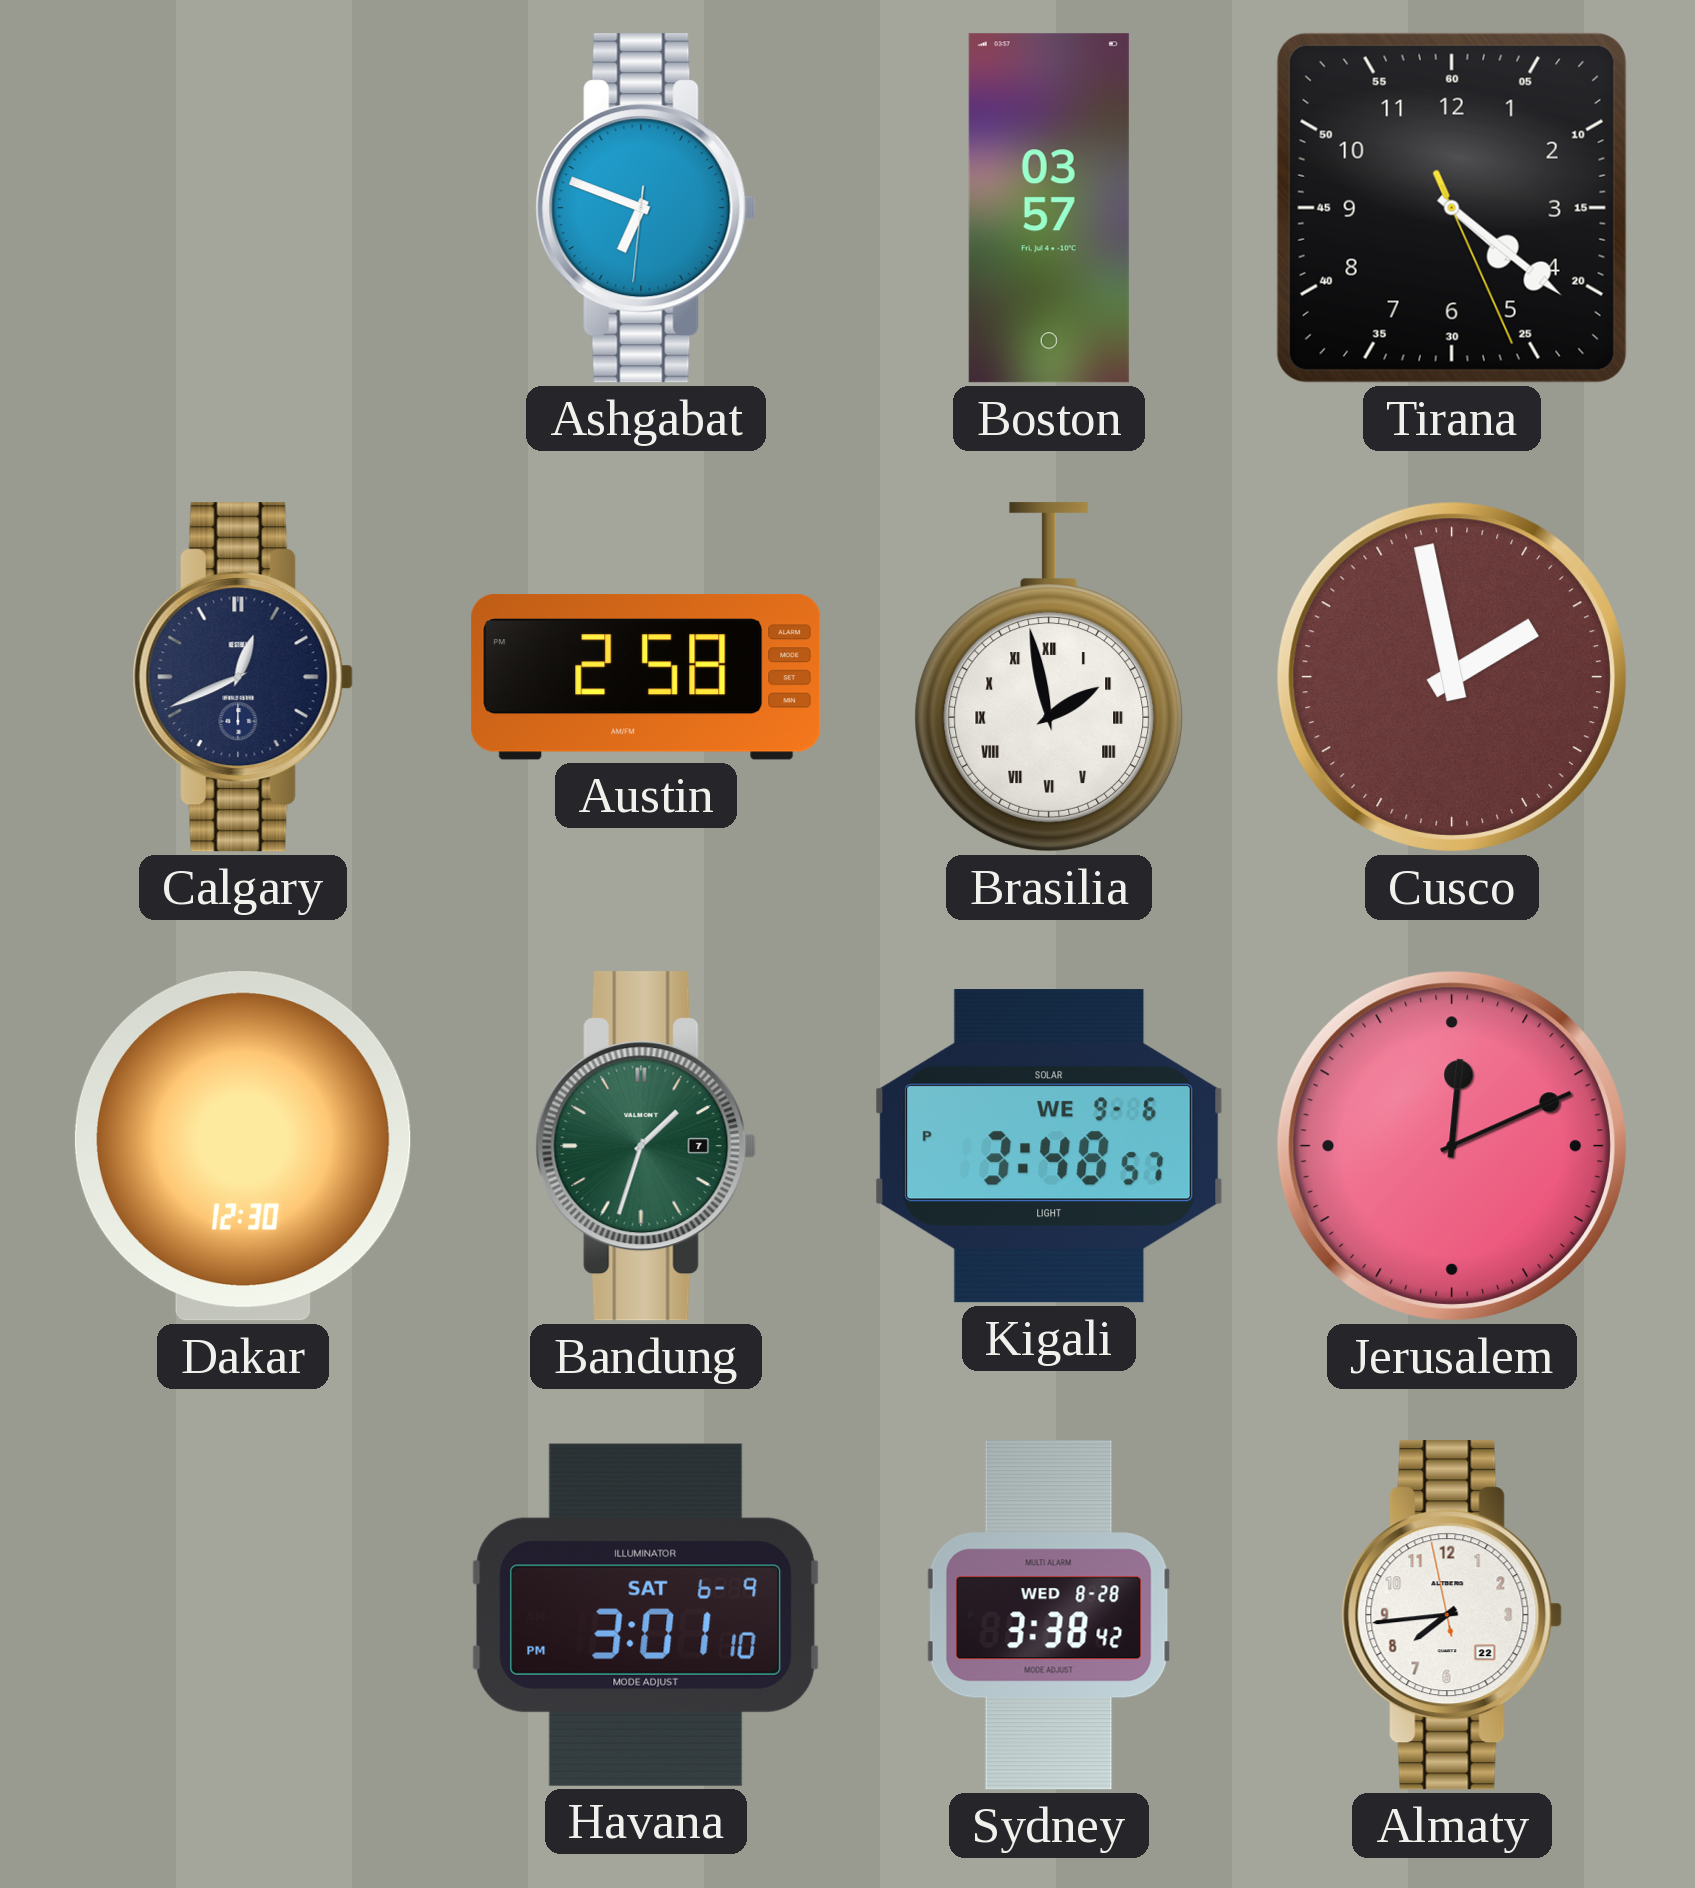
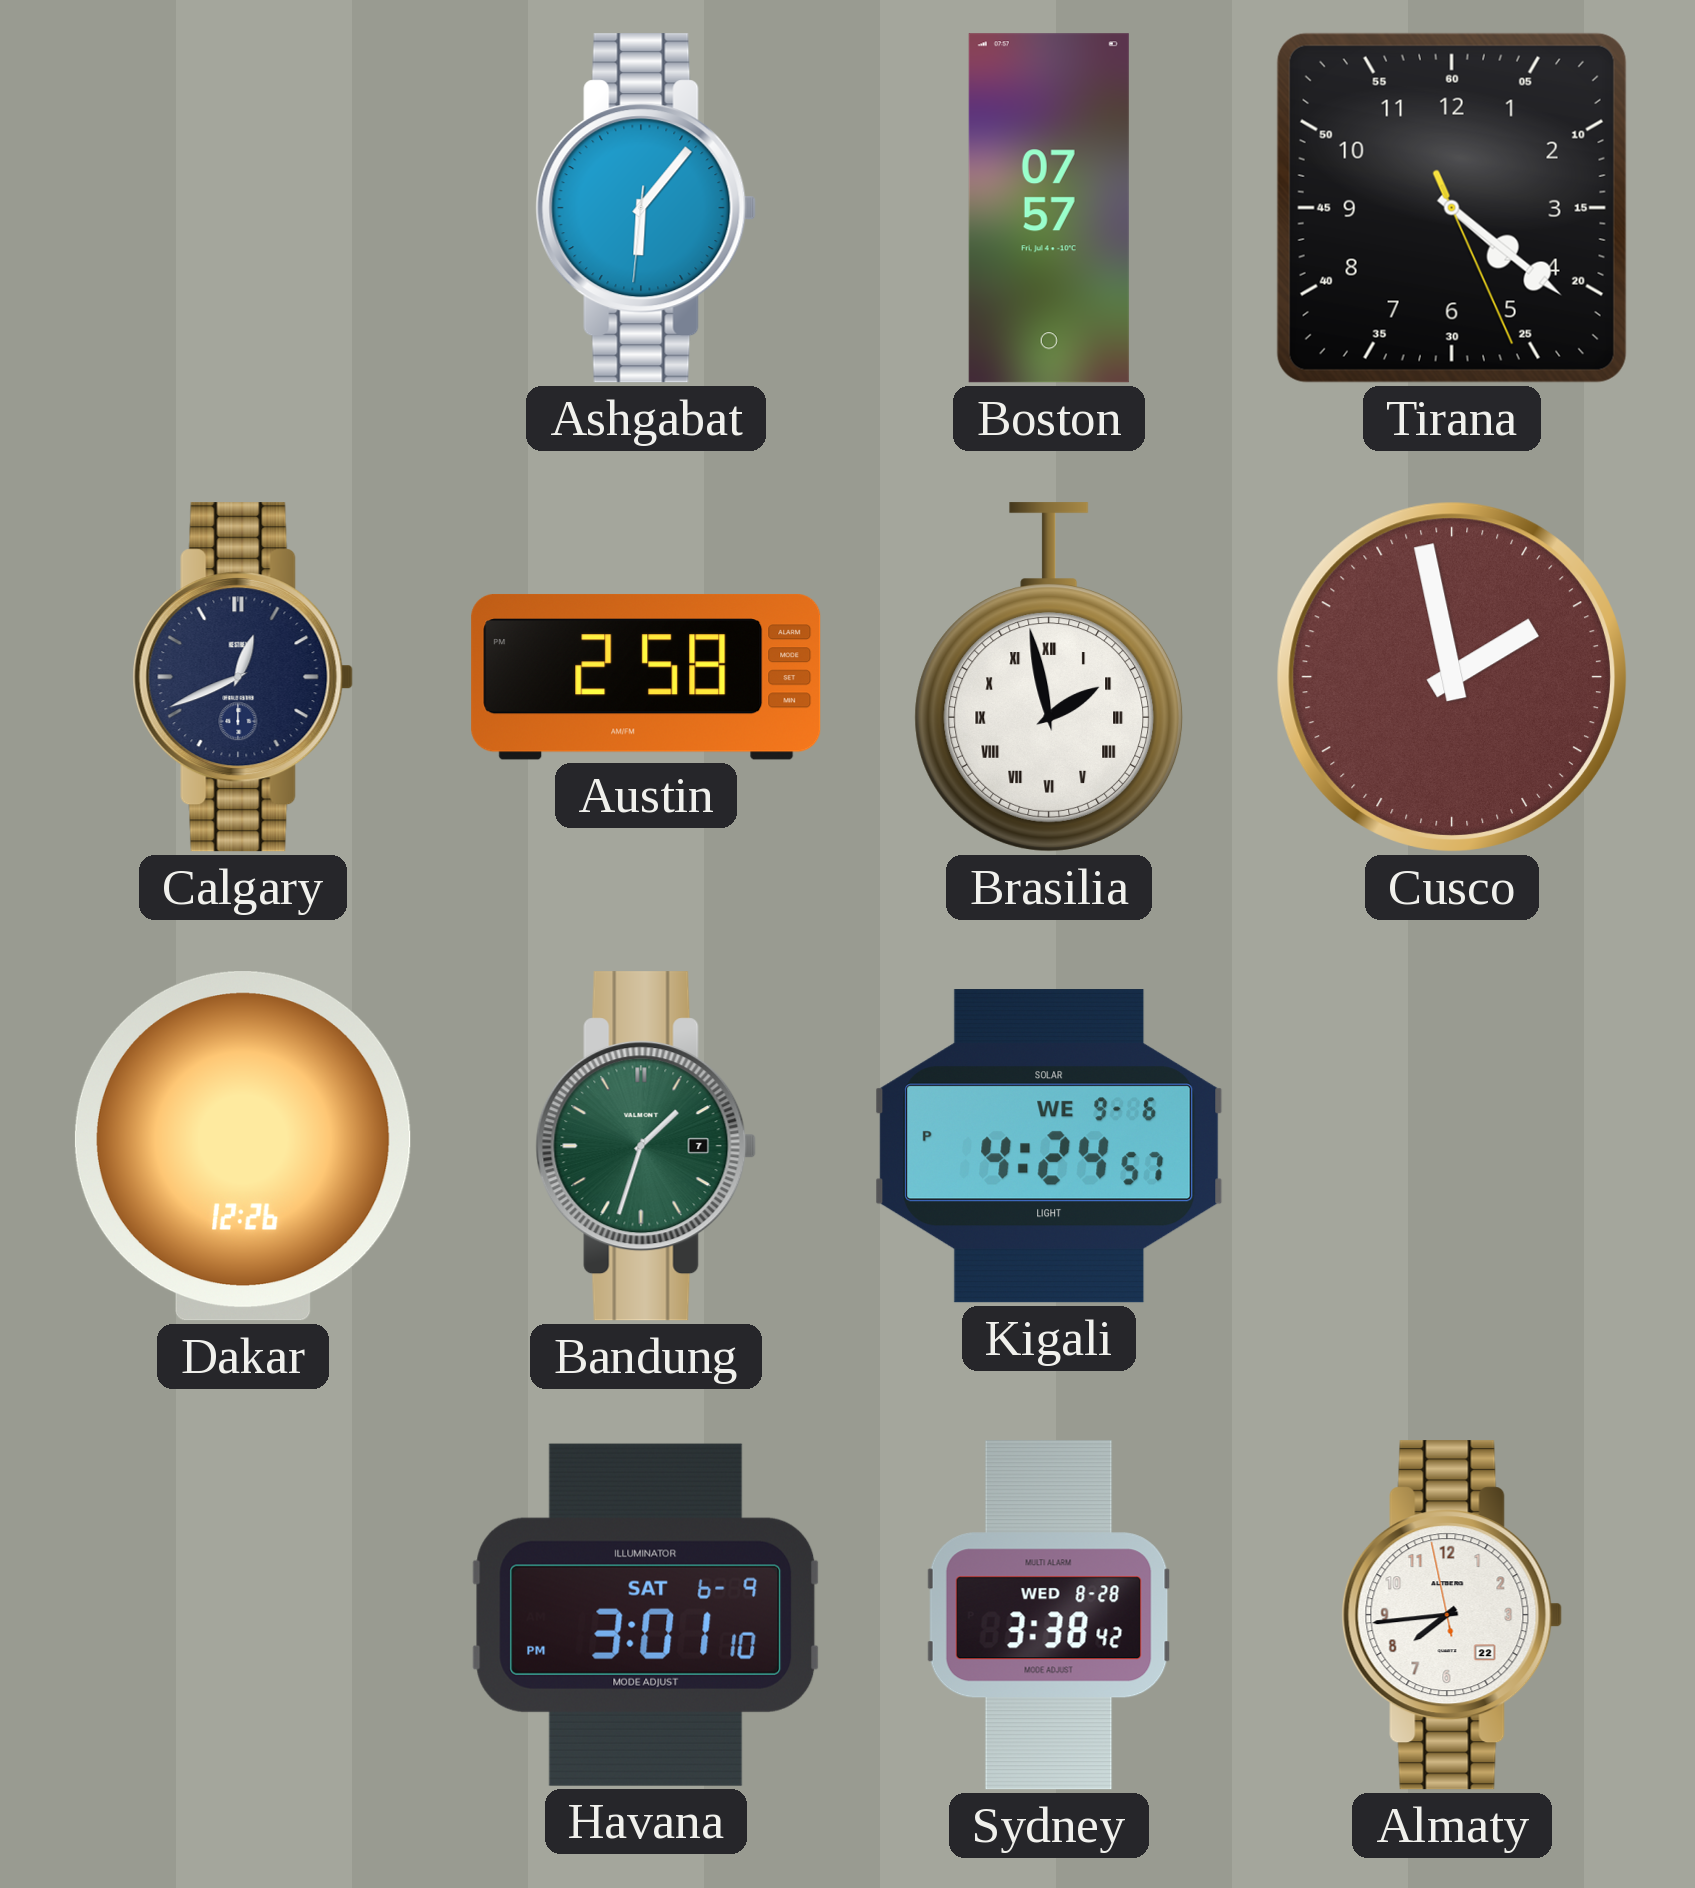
Ashgabat: 6:48 -> 6:06
Boston: 03:57 -> 07:57
Dakar: 12:30 -> 12:26
Kigali: 3:48 -> 4:24
Jerusalem: 12:11 -> none
